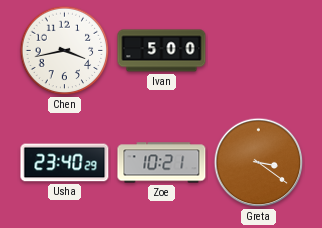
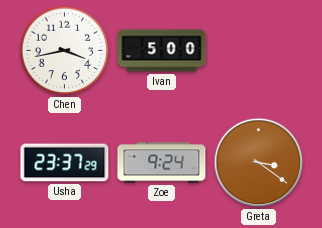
Usha: 23:40 -> 23:37
Zoe: 10:21 -> 9:24
